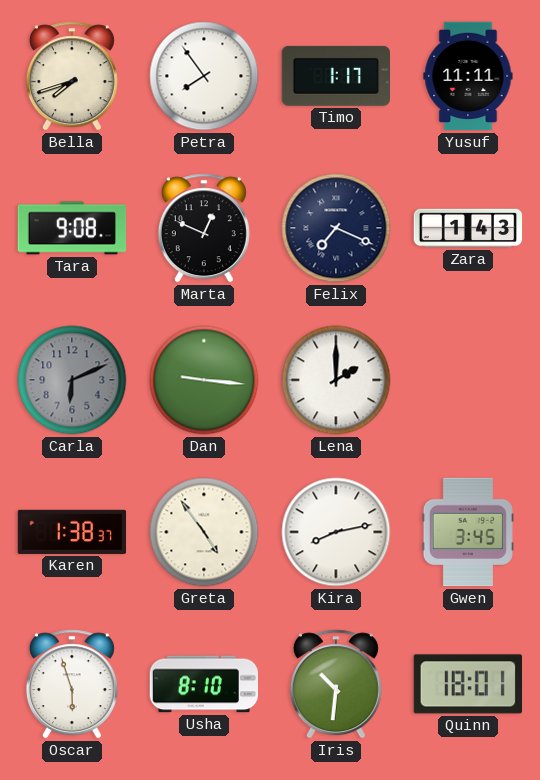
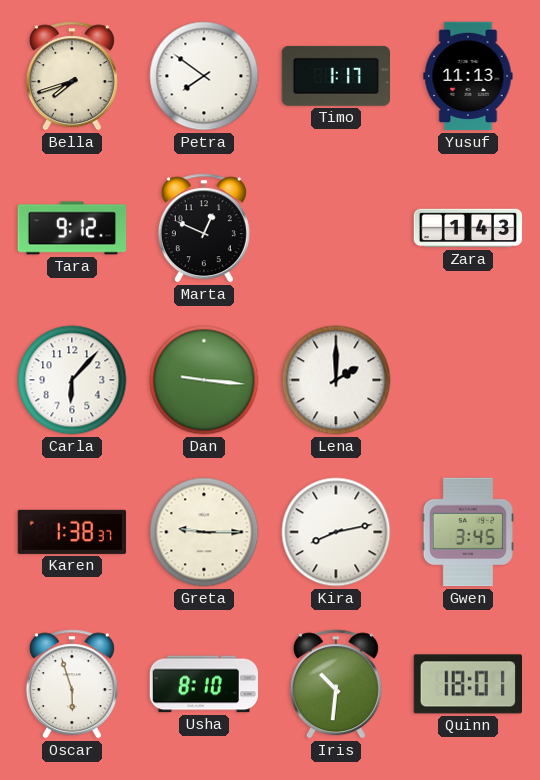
Petra: 7:54 -> 7:51
Yusuf: 11:11 -> 11:13
Tara: 9:08 -> 9:12
Felix: 7:19 -> none
Carla: 6:11 -> 6:07
Carla dial: grey -> white
Greta: 4:54 -> 9:15
